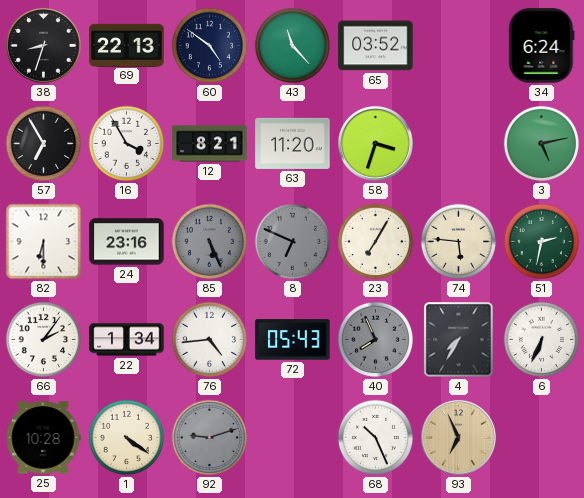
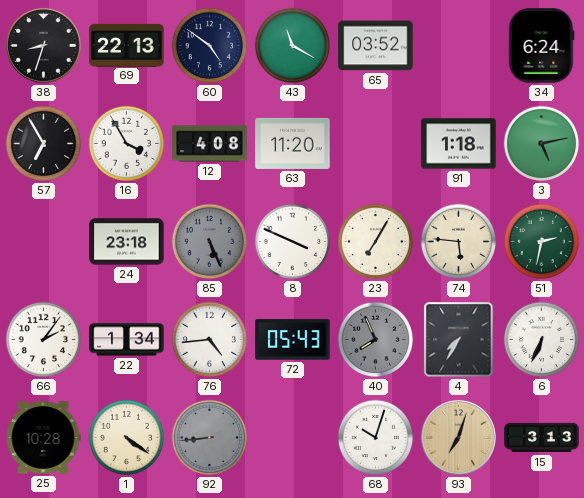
43: 11:23 -> 11:20
12: 8:21 -> 4:08
58: 3:33 -> none
91: none -> 1:18
82: 6:30 -> none
24: 23:16 -> 23:18
8: 6:49 -> 3:49
8 dial: grey -> white
92: 9:12 -> 8:44
68: 10:26 -> 10:03
93: 6:56 -> 7:03
15: none -> 3:13
